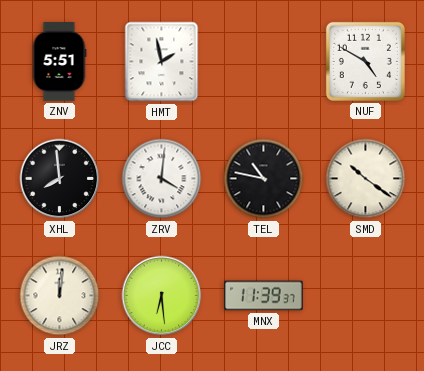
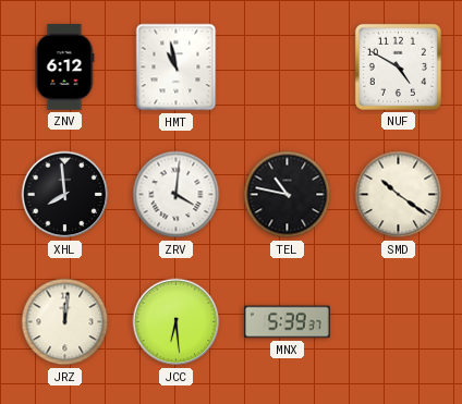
ZNV: 5:51 -> 6:12
HMT: 1:58 -> 10:58
MNX: 11:39 -> 5:39
